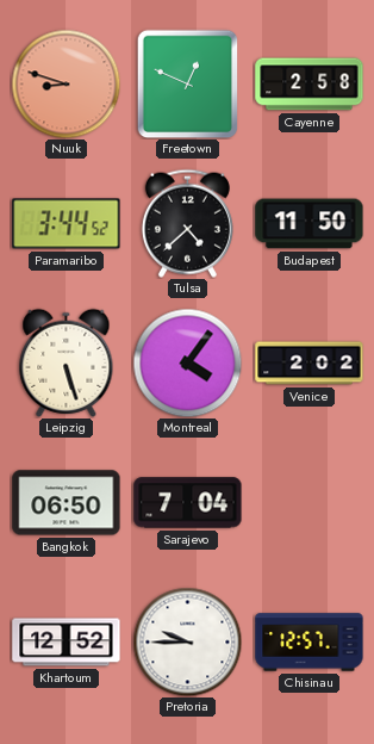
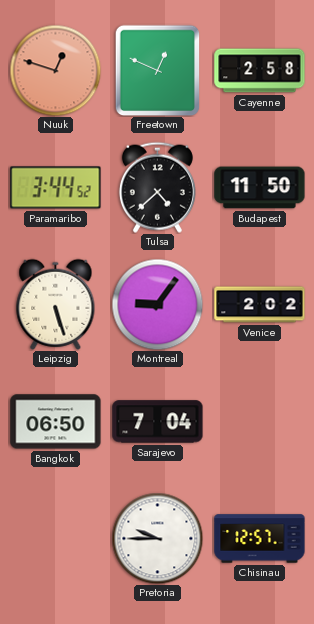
Nuuk: 8:48 -> 12:48
Montreal: 4:06 -> 9:06
Khartoum: 12:52 -> none
